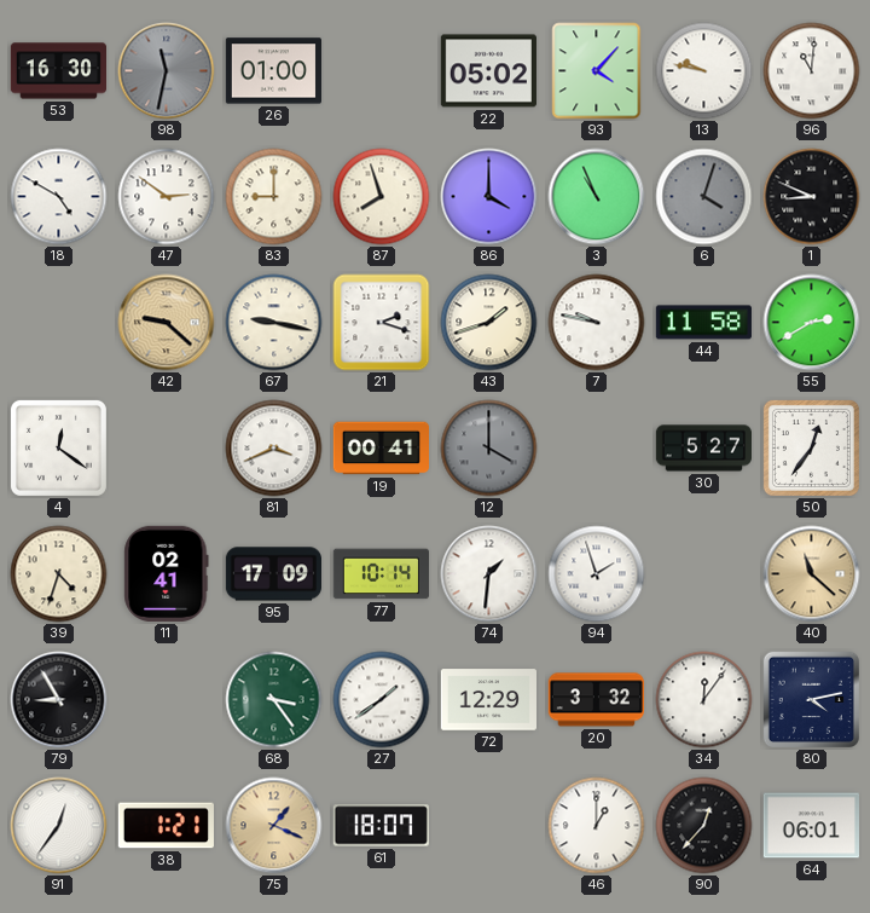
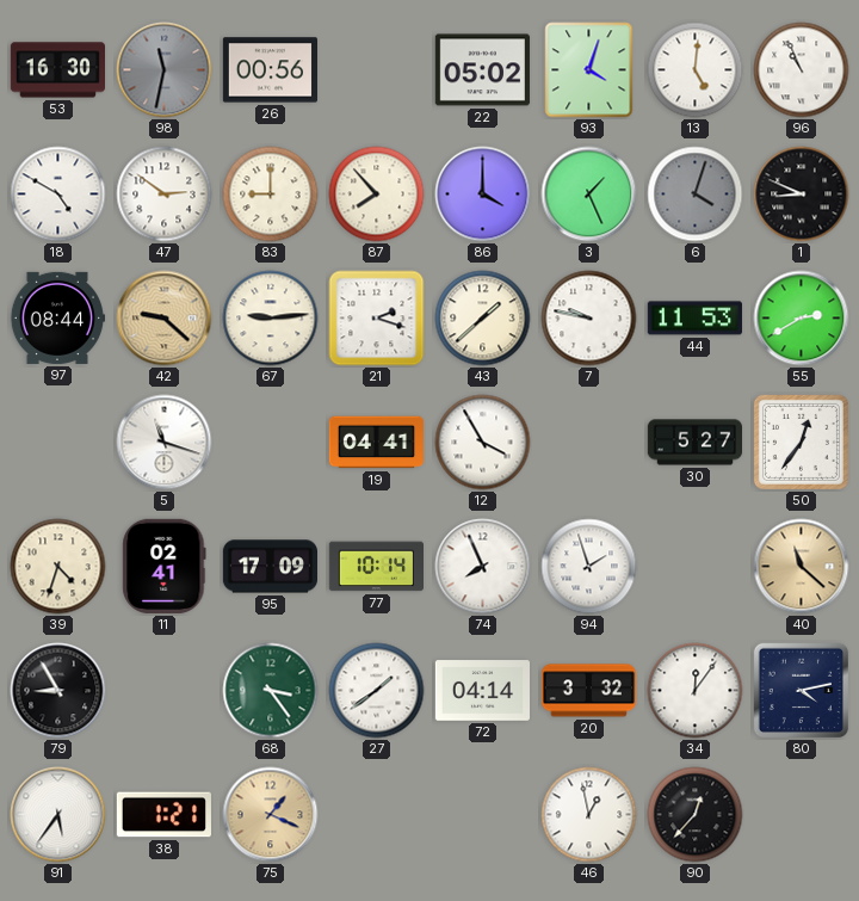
26: 01:00 -> 00:56
93: 4:07 -> 4:03
13: 9:47 -> 5:01
96: 11:01 -> 10:56
87: 7:57 -> 7:53
3: 10:56 -> 1:26
97: none -> 08:44
67: 9:17 -> 9:14
43: 1:42 -> 1:38
44: 11:58 -> 11:53
4: 12:21 -> none
5: none -> 11:18
81: 3:41 -> none
19: 00:41 -> 04:41
12: 4:00 -> 3:55
12 dial: grey -> white
74: 1:31 -> 7:56
72: 12:29 -> 04:14
91: 12:36 -> 5:36
61: 18:07 -> none
46: 1:00 -> 12:58
64: 06:01 -> none
